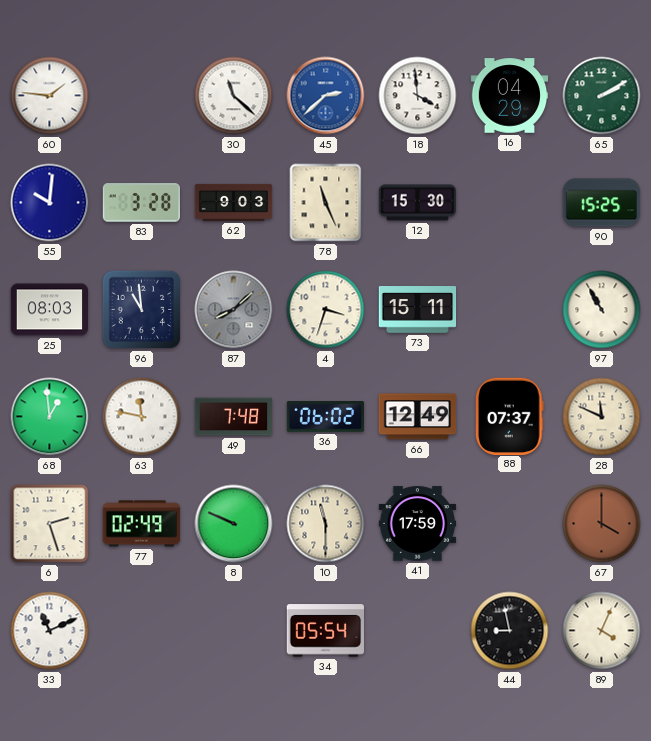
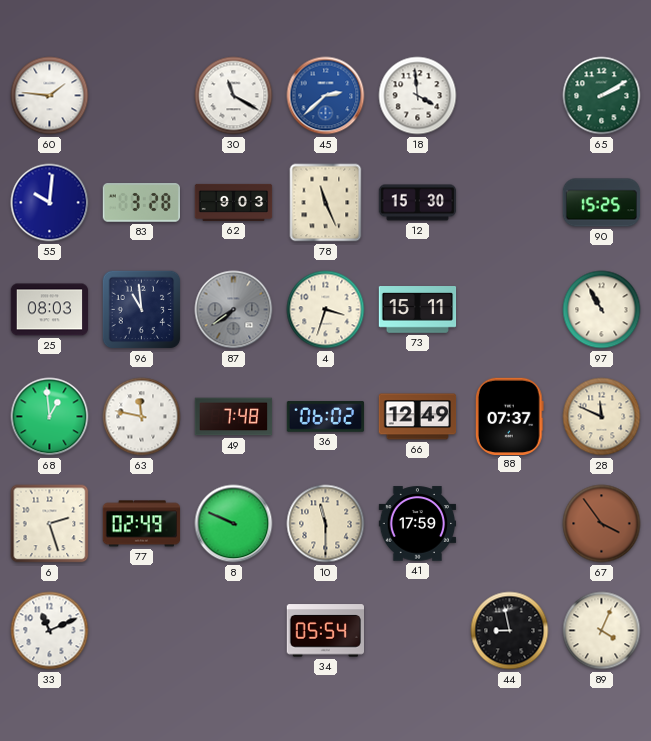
30: 11:22 -> 11:20
16: 04:29 -> none
87: 8:08 -> 7:39
67: 4:00 -> 3:54
